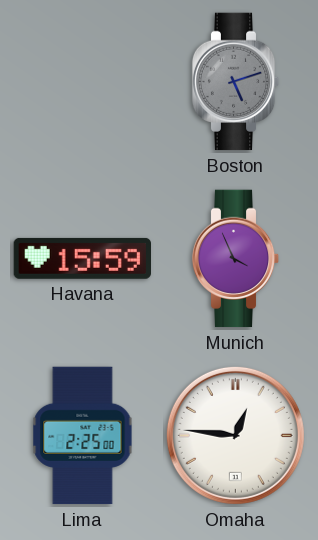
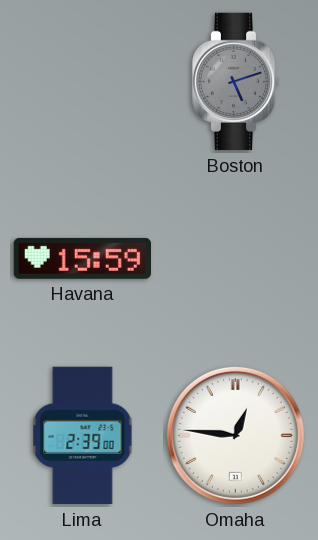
Munich: 3:56 -> none
Lima: 2:25 -> 2:39
